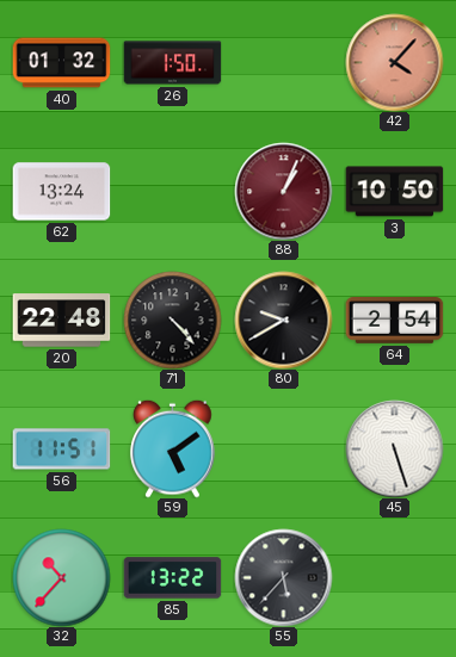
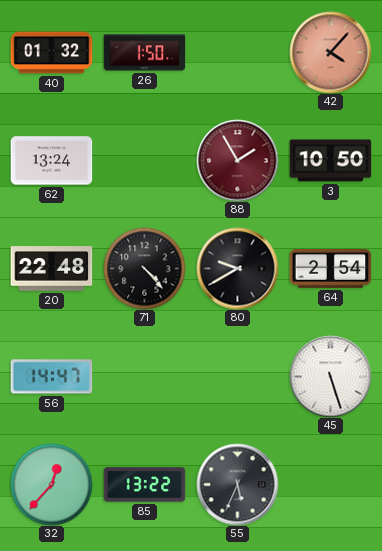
88: 1:04 -> 1:55
56: 11:51 -> 14:47
59: 5:09 -> none
32: 10:37 -> 12:37
55: 5:37 -> 5:34
